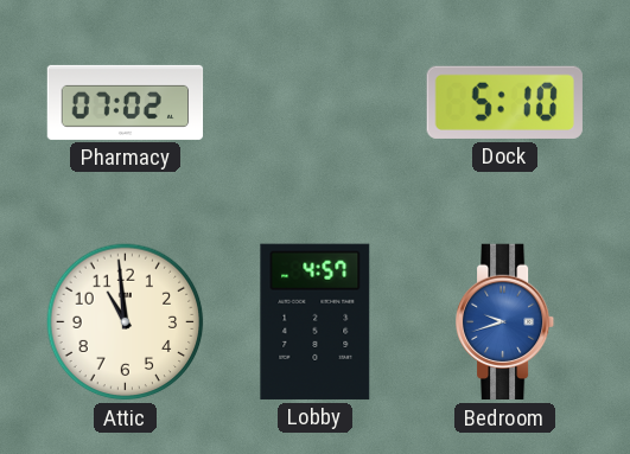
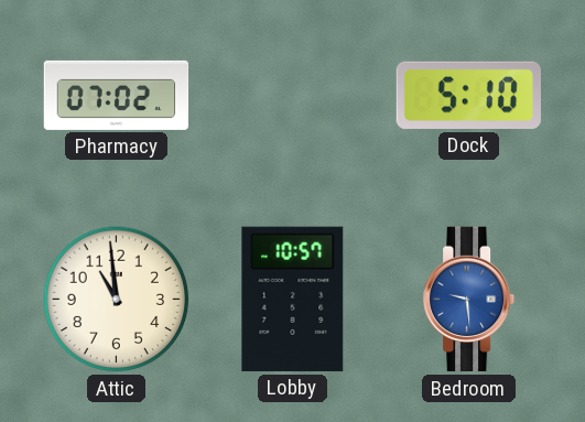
Lobby: 4:57 -> 10:57
Bedroom: 9:42 -> 9:29
